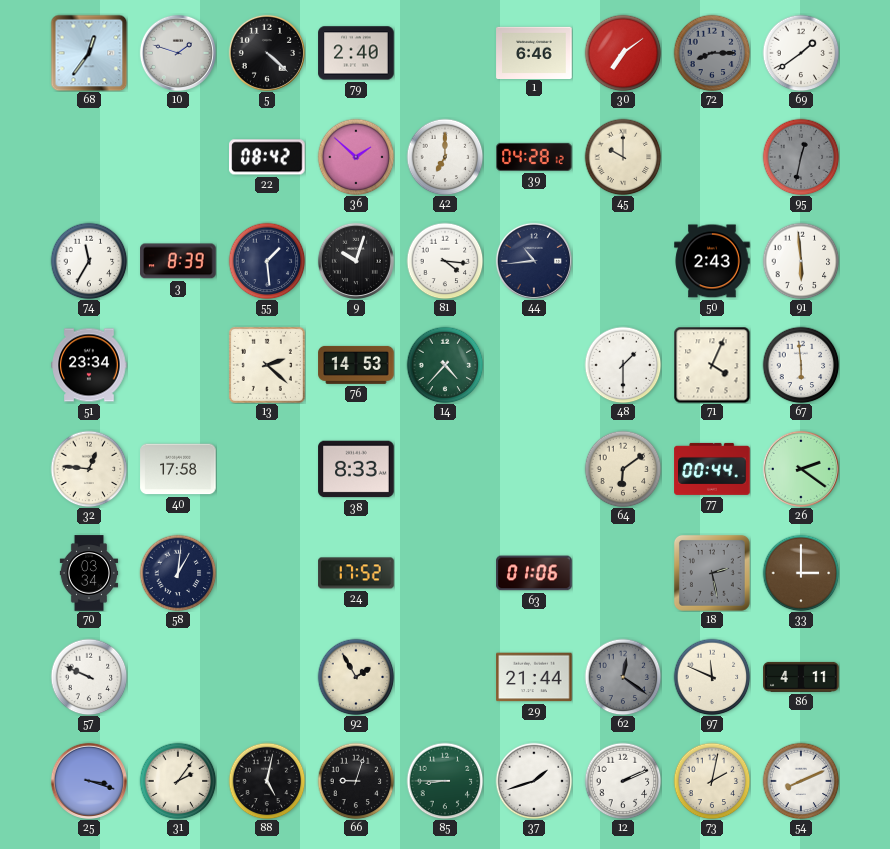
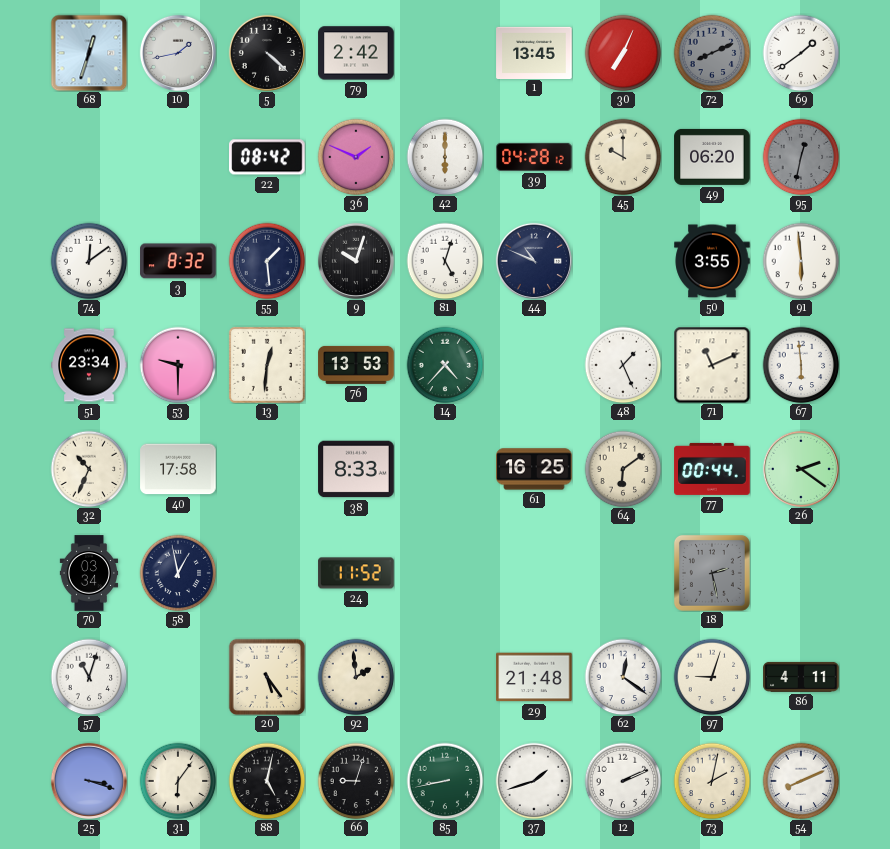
68: 12:36 -> 12:33
10: 1:48 -> 1:43
79: 2:40 -> 2:42
1: 6:46 -> 13:45
30: 7:09 -> 7:04
72: 8:15 -> 8:11
36: 1:52 -> 1:49
42: 7:00 -> 6:00
49: none -> 06:20
74: 11:35 -> 12:09
3: 8:39 -> 8:32
81: 4:16 -> 5:03
44: 10:44 -> 10:49
50: 2:43 -> 3:55
53: none -> 9:30
13: 2:22 -> 12:31
76: 14:53 -> 13:53
48: 1:30 -> 1:26
71: 4:04 -> 11:11
32: 12:46 -> 10:34
61: none -> 16:25
58: 1:01 -> 12:58
24: 17:52 -> 11:52
63: 01:06 -> none
33: 3:00 -> none
57: 9:49 -> 11:03
20: none -> 5:24
92: 1:55 -> 1:59
29: 21:44 -> 21:48
62 dial: grey -> white
97: 11:49 -> 9:03
31: 2:06 -> 6:06
85: 8:45 -> 8:43
